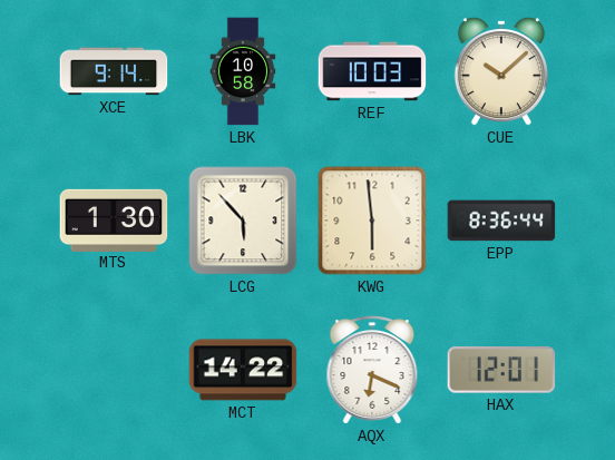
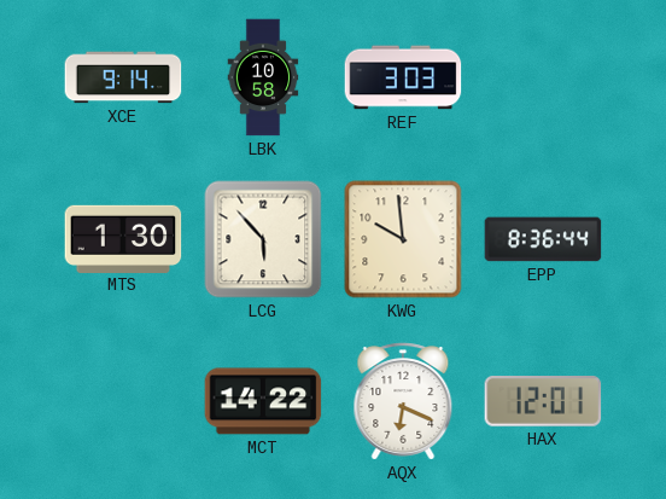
REF: 10:03 -> 3:03
CUE: 10:08 -> none
KWG: 5:59 -> 9:59
